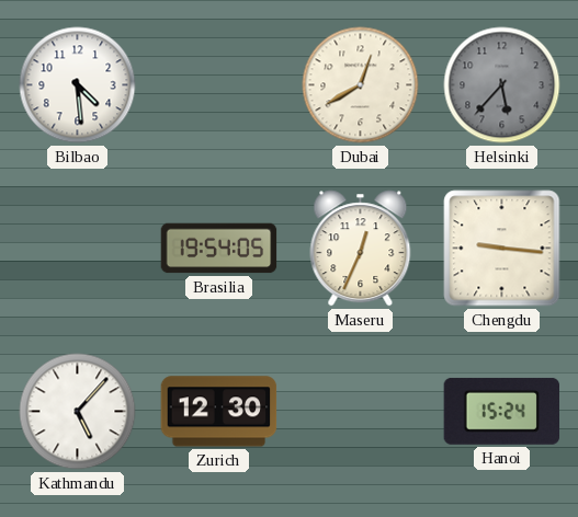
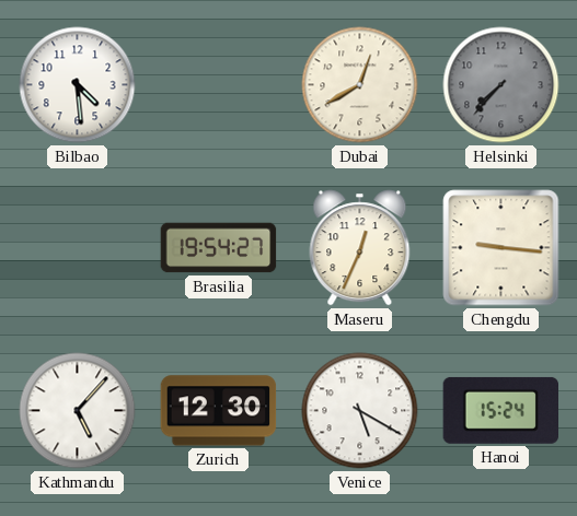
Helsinki: 5:37 -> 7:37
Brasilia: 19:54:05 -> 19:54:27
Venice: none -> 5:20
